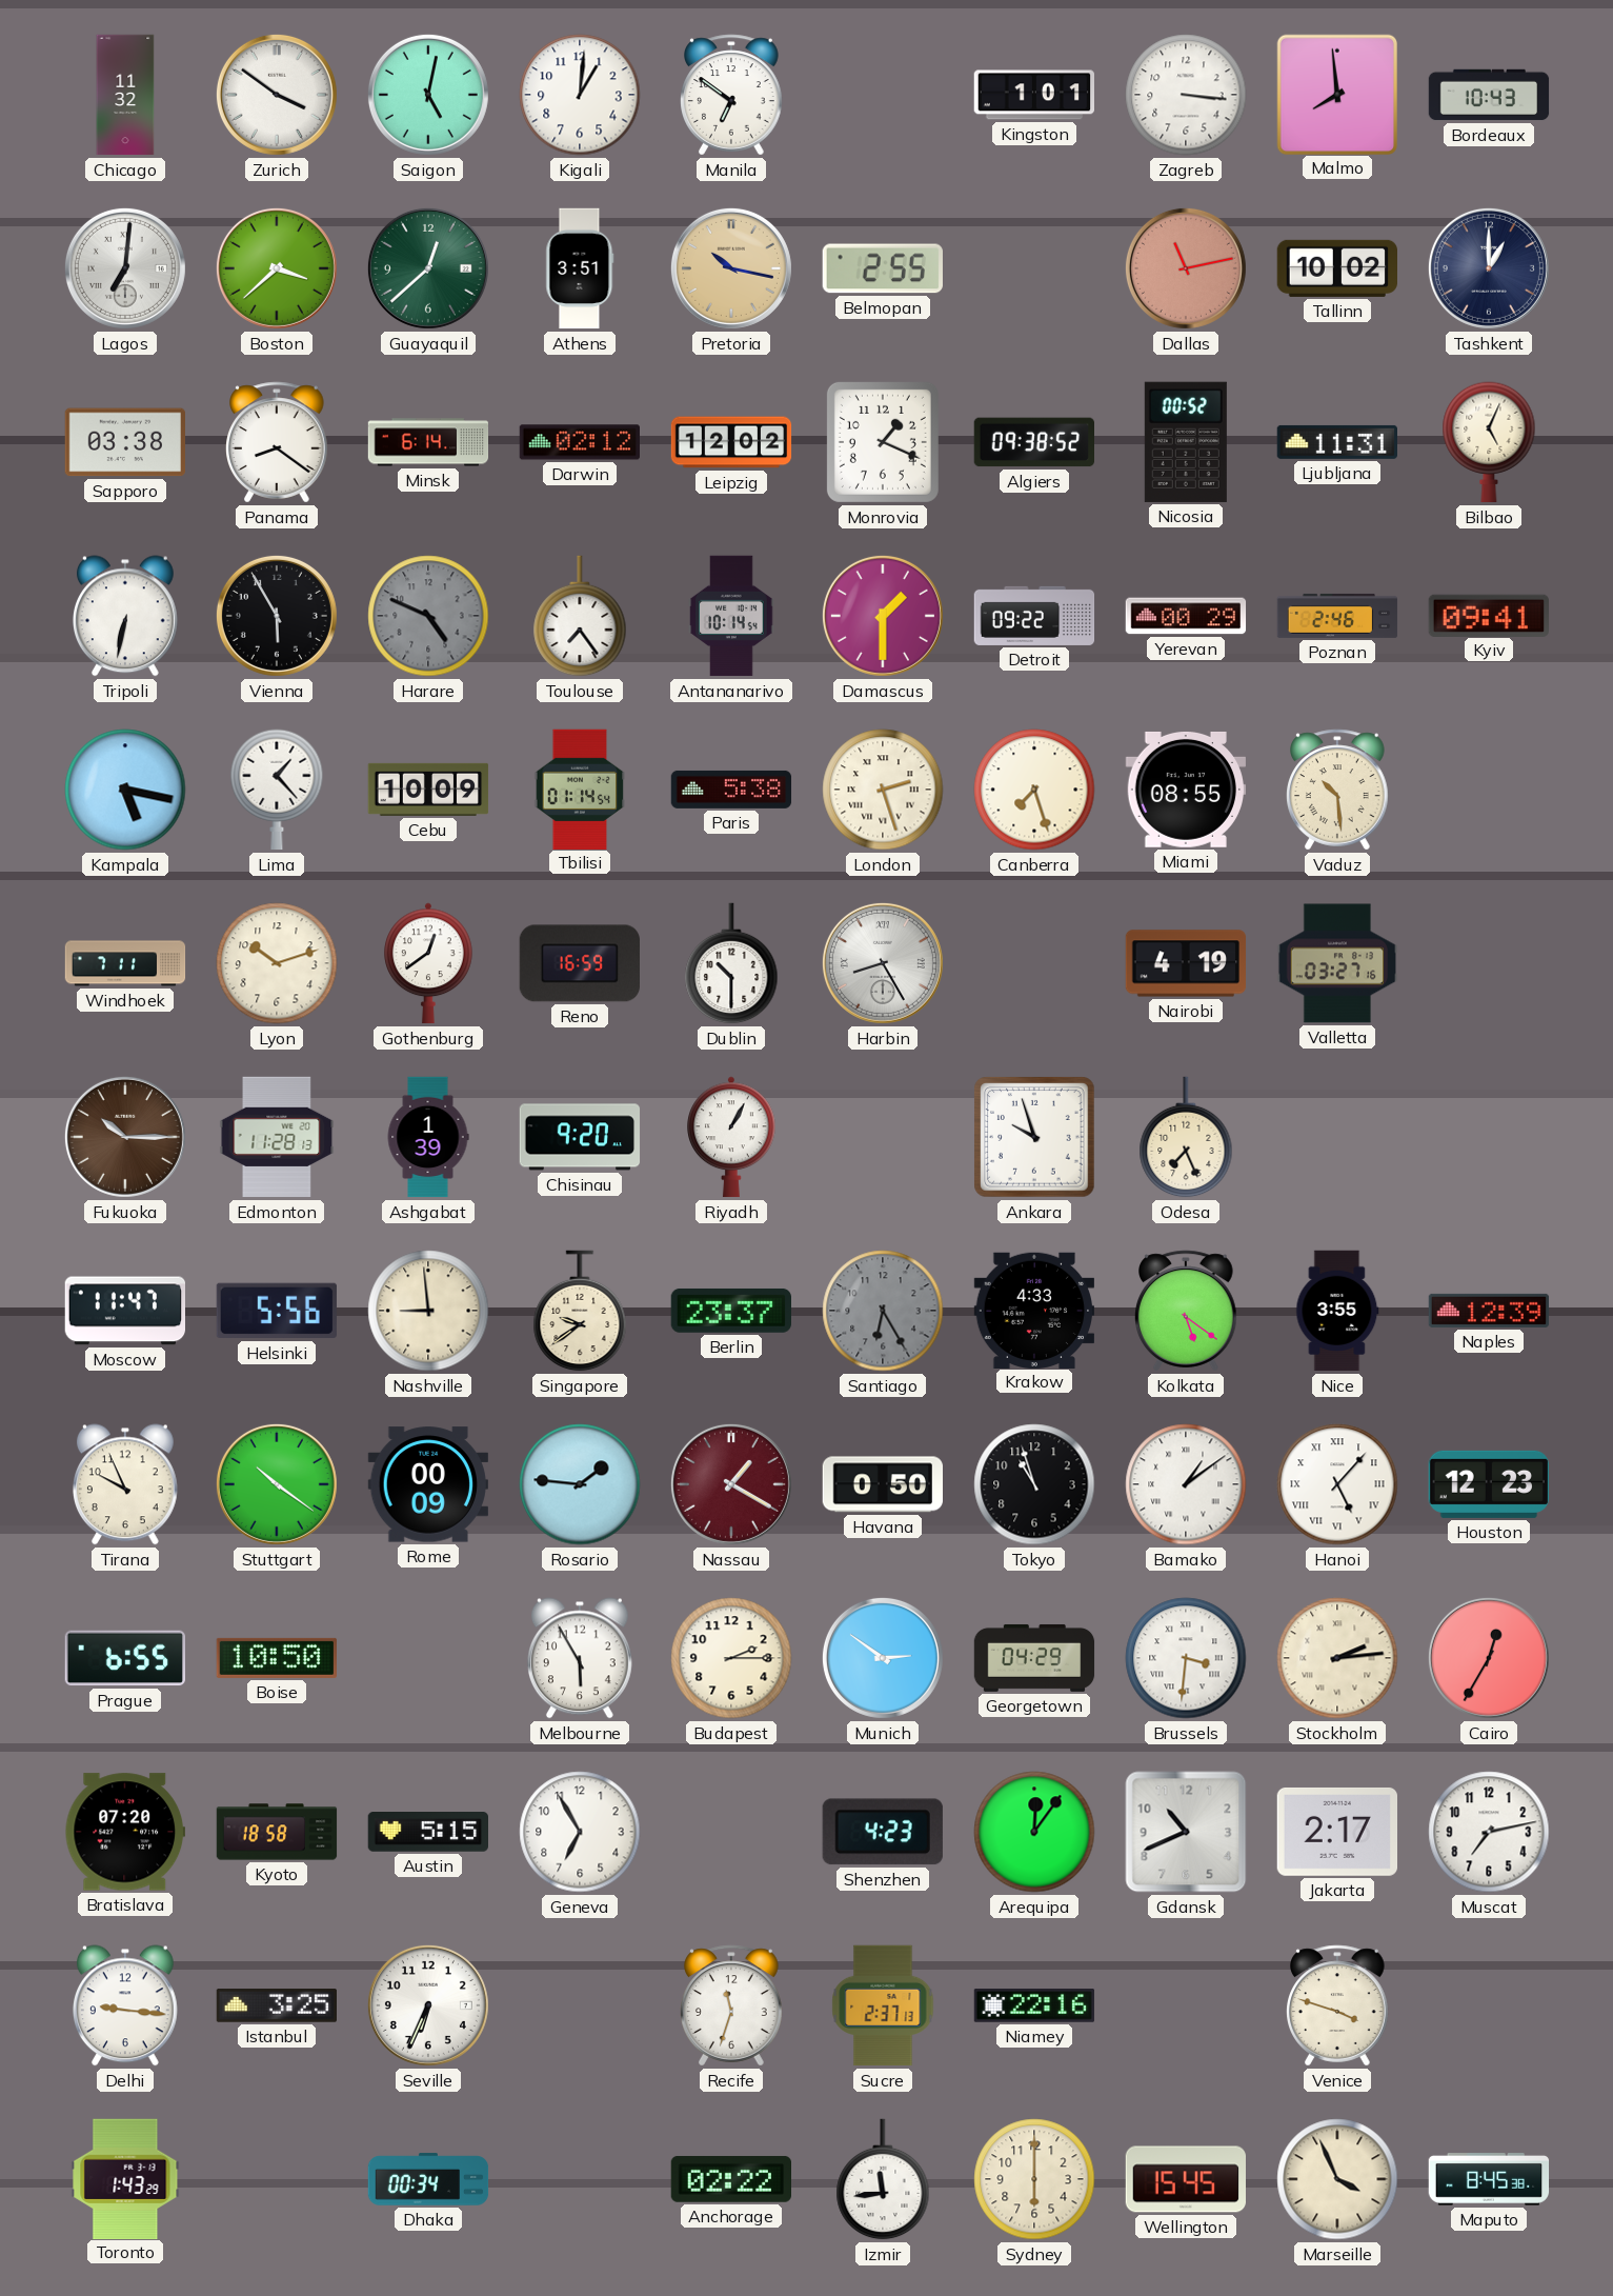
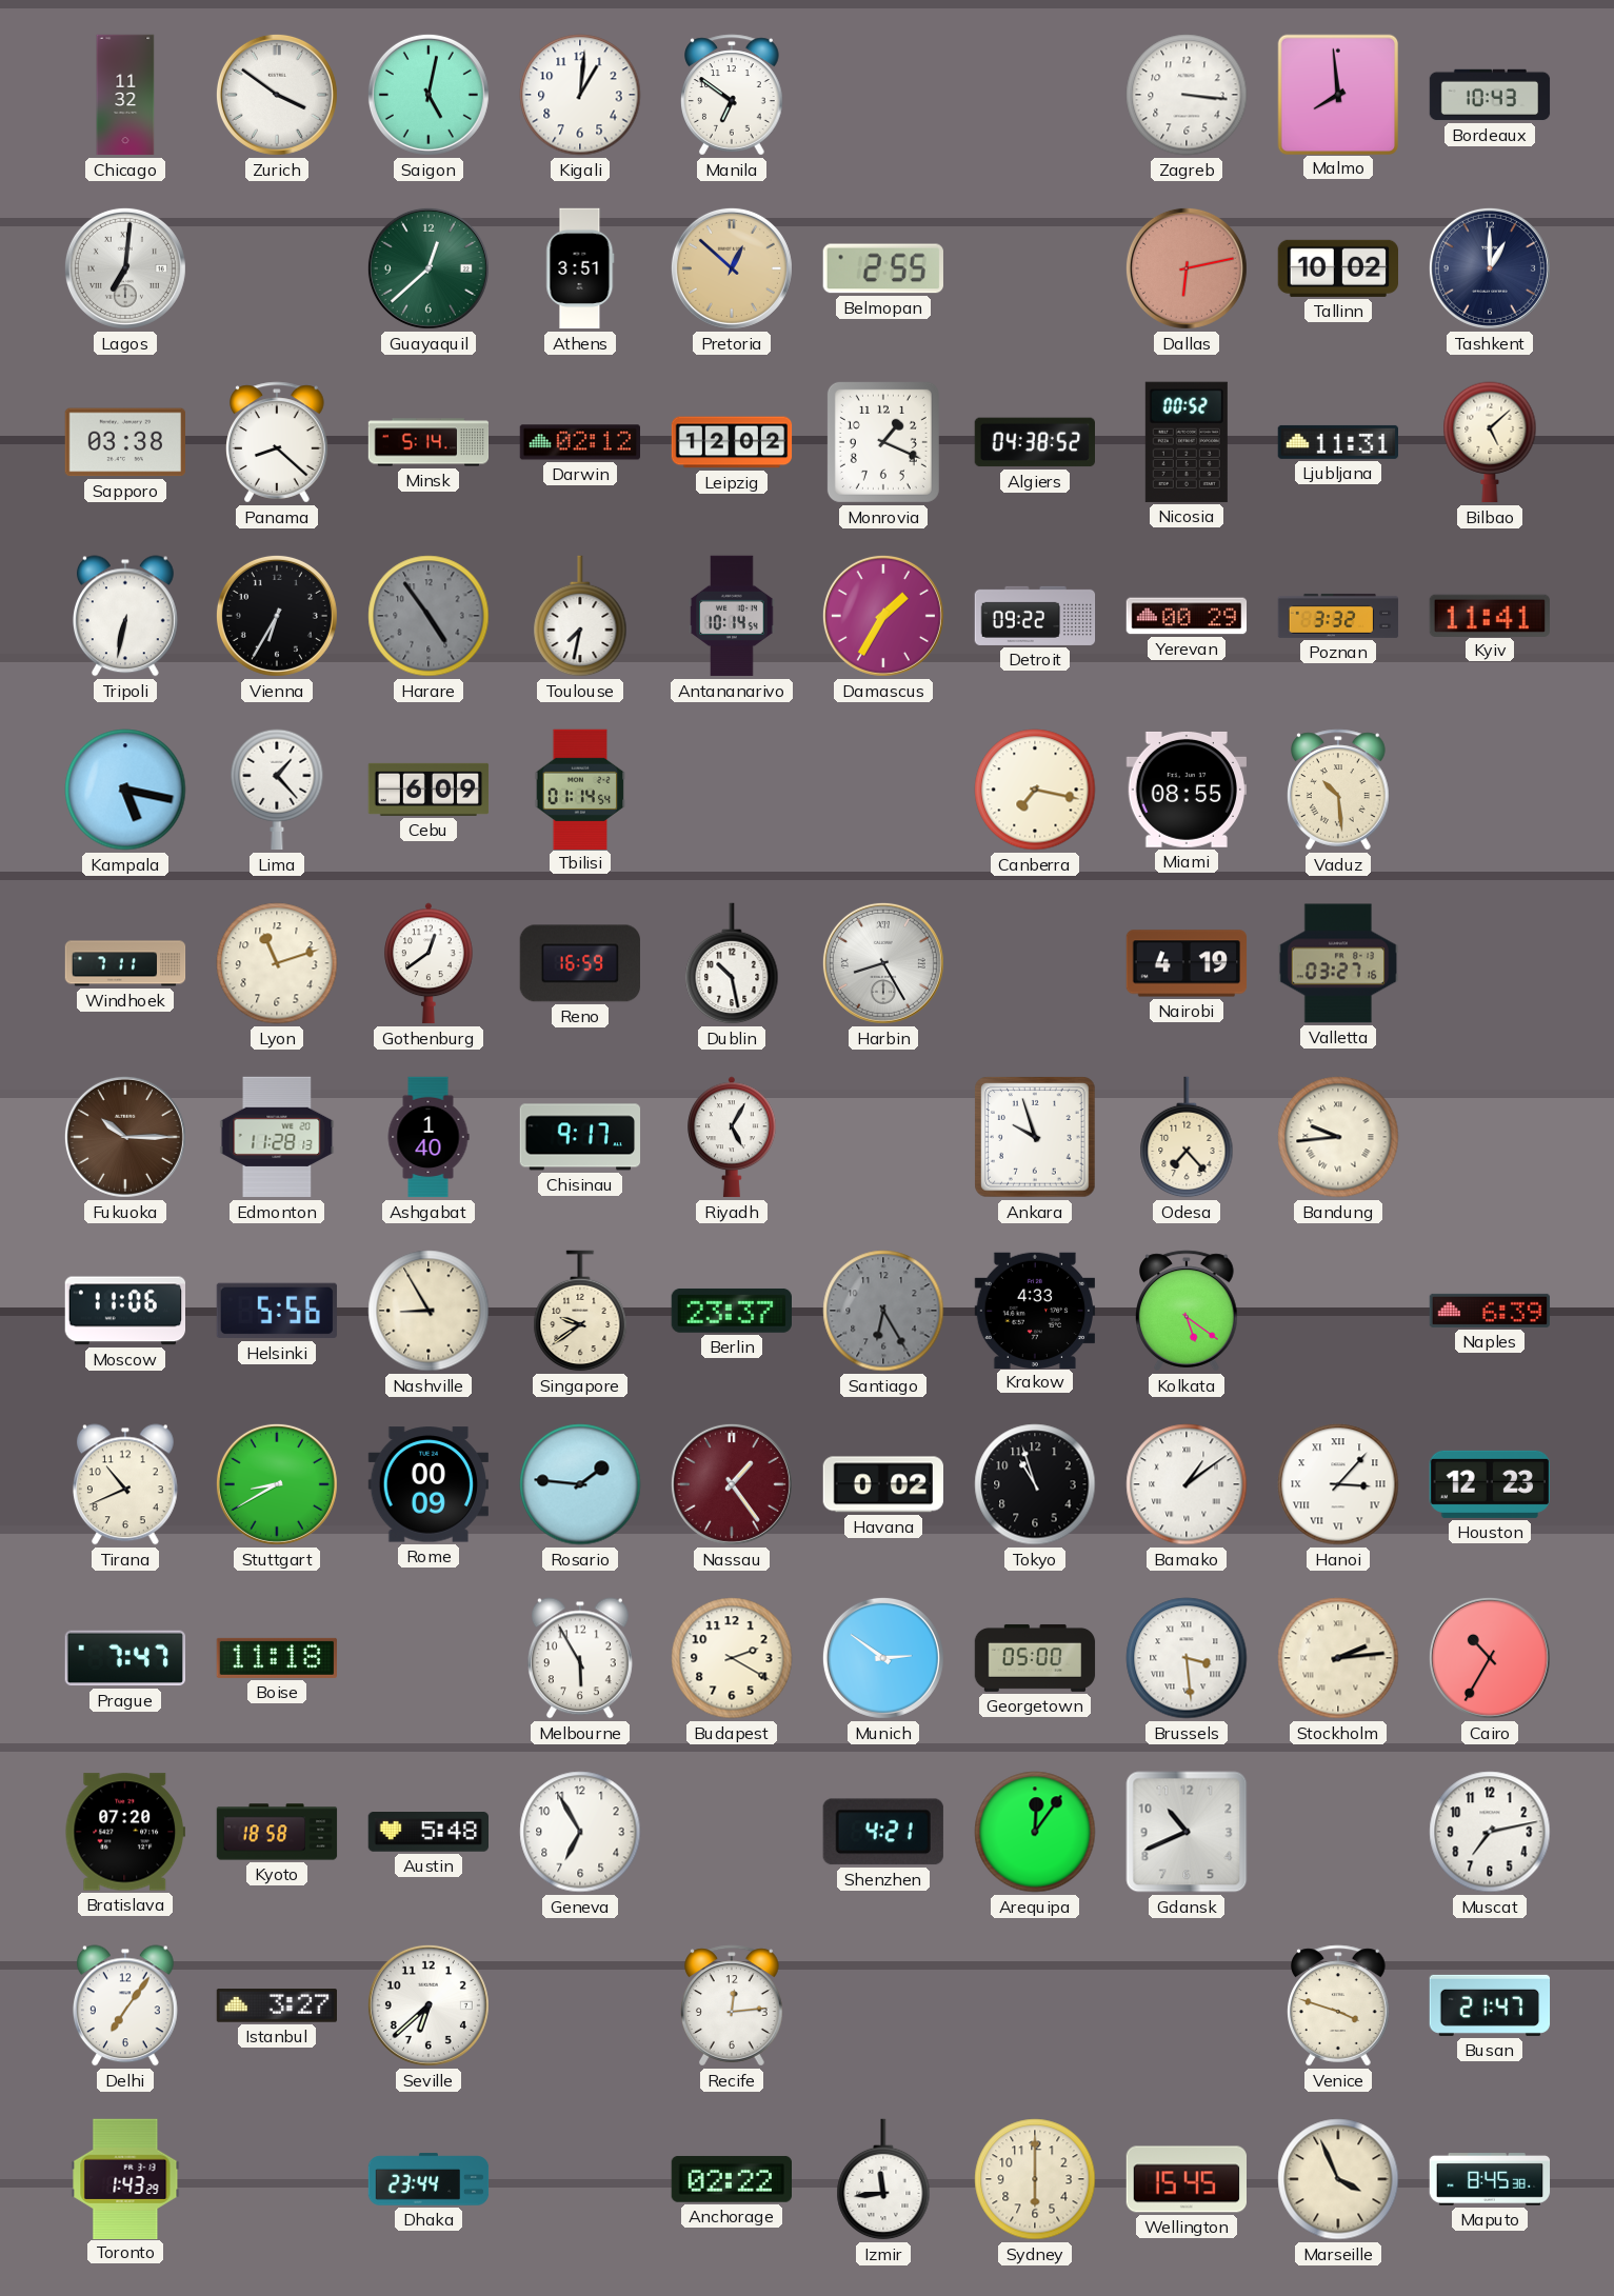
Kingston: 1:01 -> none
Boston: 3:38 -> none
Pretoria: 10:17 -> 12:52
Dallas: 11:13 -> 6:13
Panama: 8:21 -> 8:22
Minsk: 6:14 -> 5:14
Algiers: 09:38 -> 04:38
Bilbao: 5:04 -> 5:08
Vienna: 5:55 -> 6:35
Harare: 4:49 -> 4:54
Toulouse: 7:24 -> 7:32
Damascus: 1:30 -> 1:35
Poznan: 2:46 -> 3:32
Kyiv: 09:41 -> 11:41
Cebu: 10:09 -> 6:09
Paris: 5:38 -> none
London: 2:27 -> none
Canberra: 7:27 -> 7:17
Lyon: 10:12 -> 11:12
Dublin: 10:30 -> 10:28
Ashgabat: 1:39 -> 1:40
Chisinau: 9:20 -> 9:17
Riyadh: 1:05 -> 5:05
Odesa: 7:26 -> 7:23
Bandung: none -> 9:44
Moscow: 11:47 -> 11:06
Nashville: 8:59 -> 8:55
Nice: 3:55 -> none
Naples: 12:39 -> 6:39
Tirana: 9:56 -> 10:41
Stuttgart: 10:21 -> 8:40
Nassau: 1:20 -> 1:24
Havana: 0:50 -> 0:02
Hanoi: 5:07 -> 3:07
Prague: 6:55 -> 7:47
Boise: 10:50 -> 11:18
Budapest: 2:15 -> 2:20
Georgetown: 04:29 -> 05:00
Brussels: 3:31 -> 3:29
Cairo: 12:35 -> 10:35
Austin: 5:15 -> 5:48
Shenzhen: 4:23 -> 4:21
Jakarta: 2:17 -> none
Delhi: 9:16 -> 7:06
Istanbul: 3:25 -> 3:27
Seville: 6:34 -> 6:38
Recife: 11:33 -> 12:14
Sucre: 2:37 -> none
Niamey: 22:16 -> none
Busan: none -> 21:47
Dhaka: 00:34 -> 23:44
